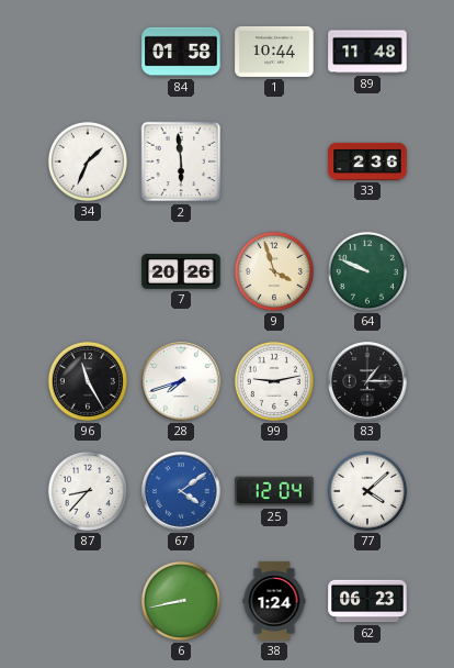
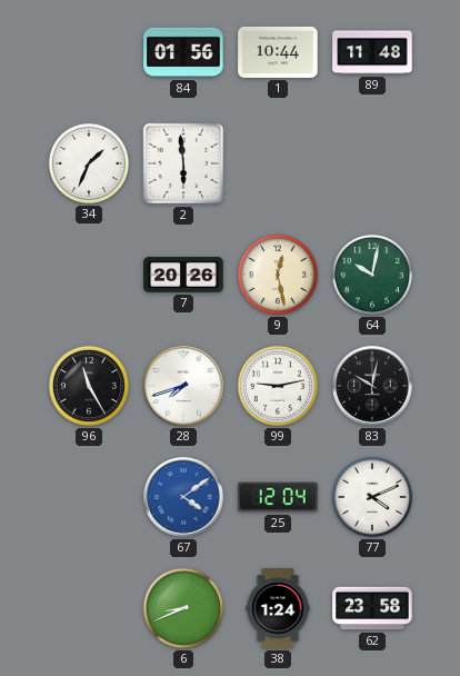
84: 01:58 -> 01:56
33: 2:36 -> none
9: 3:57 -> 12:28
64: 9:49 -> 10:02
83: 1:15 -> 10:02
87: 8:37 -> none
77: 4:08 -> 4:11
6: 8:43 -> 8:41
62: 06:23 -> 23:58
